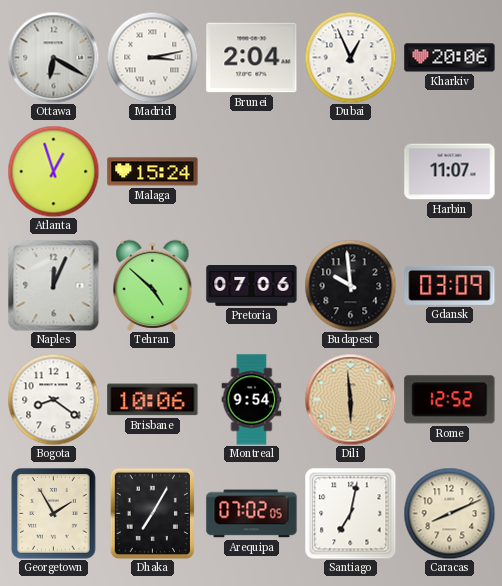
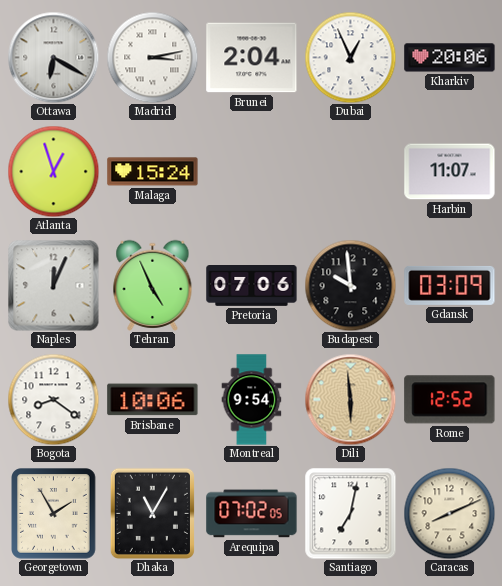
Tehran: 4:52 -> 4:56
Dhaka: 7:05 -> 11:05
